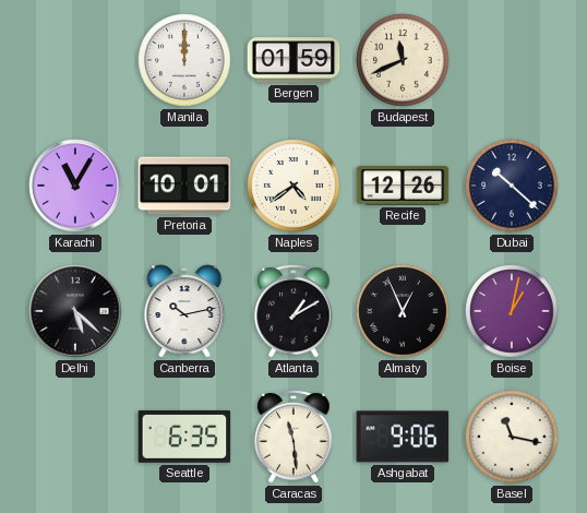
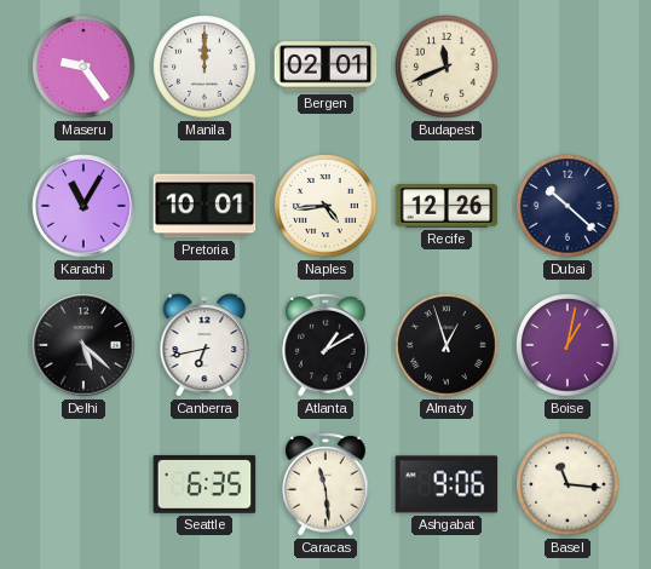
Maseru: none -> 9:24
Bergen: 01:59 -> 02:01
Naples: 4:39 -> 4:44
Canberra: 10:13 -> 6:43
Almaty: 12:56 -> 12:57
Basel: 11:17 -> 11:16
